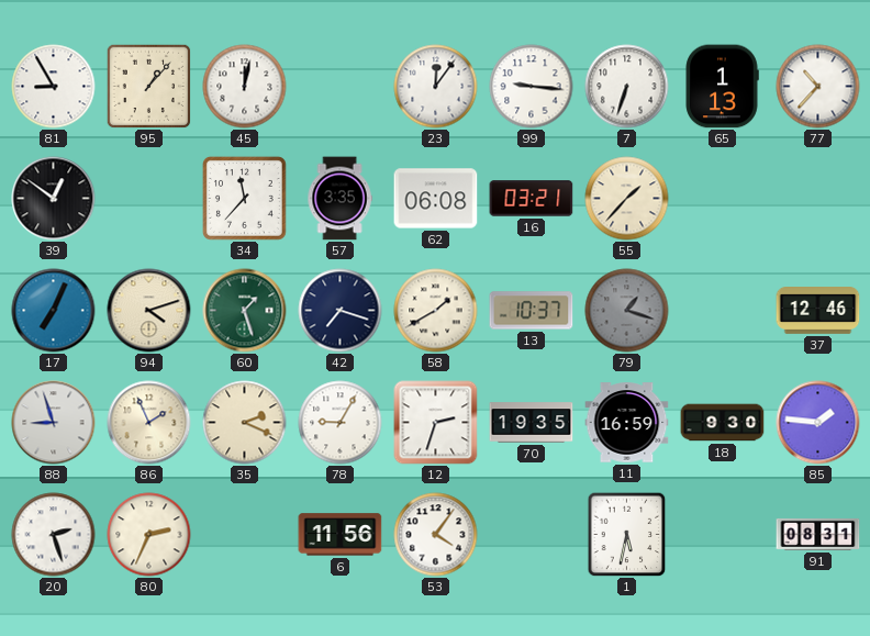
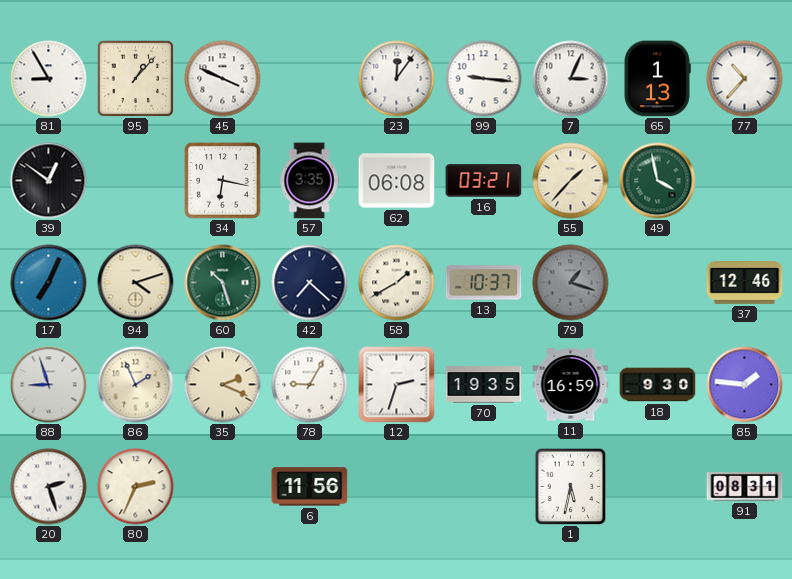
45: 12:02 -> 3:49
7: 6:33 -> 3:04
34: 11:37 -> 6:17
49: none -> 3:58
60: 1:27 -> 10:27
42: 7:18 -> 7:22
53: 4:06 -> none
